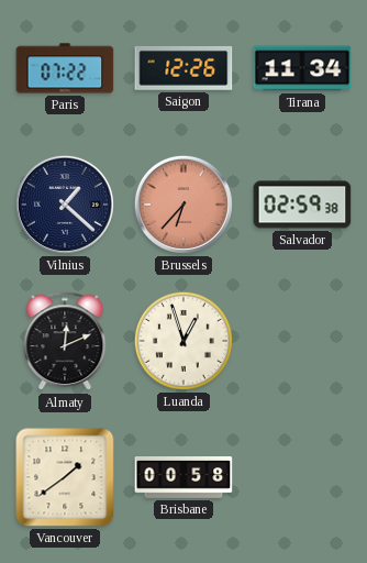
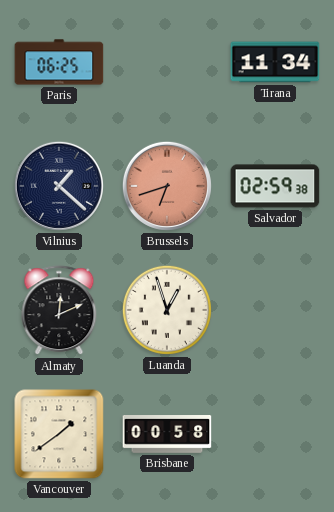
Paris: 07:22 -> 06:25
Saigon: 12:26 -> none
Brussels: 6:37 -> 6:42
